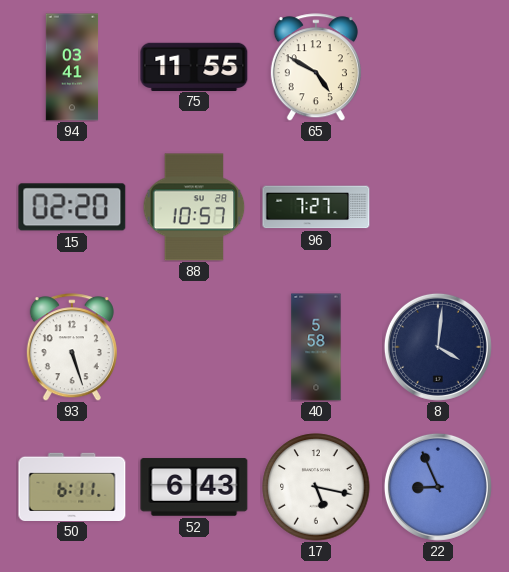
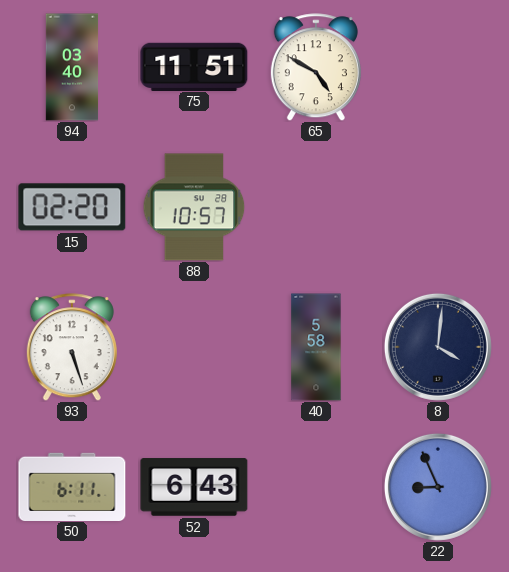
94: 03:41 -> 03:40
75: 11:55 -> 11:51
96: 7:27 -> none
17: 5:17 -> none
